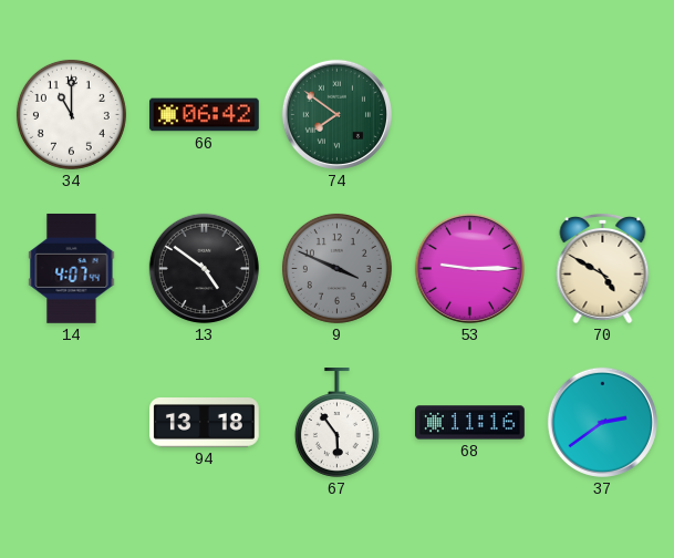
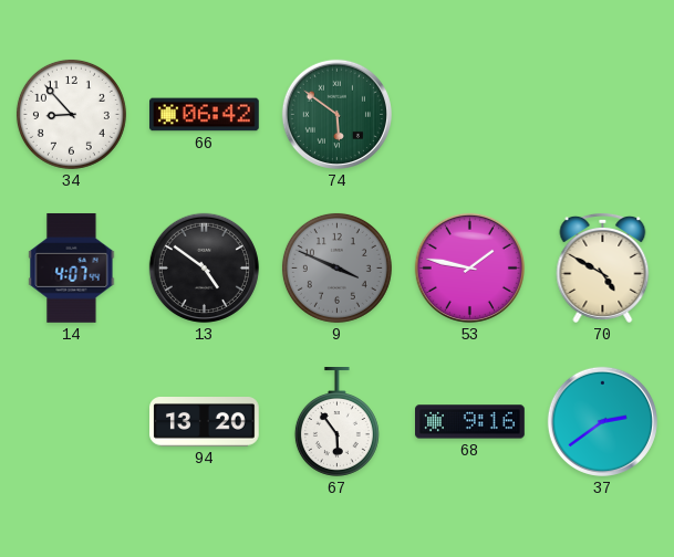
34: 11:00 -> 8:53
74: 7:51 -> 5:51
53: 9:15 -> 1:47
94: 13:18 -> 13:20
68: 11:16 -> 9:16
